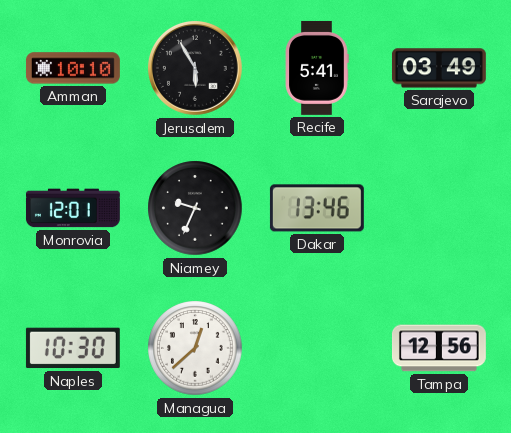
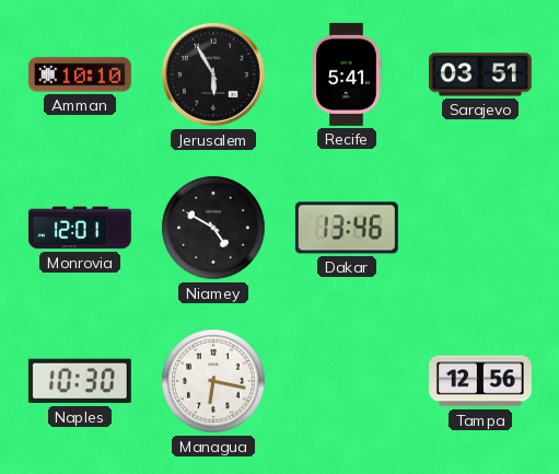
Sarajevo: 03:49 -> 03:51
Niamey: 9:34 -> 4:50
Managua: 12:38 -> 6:17
